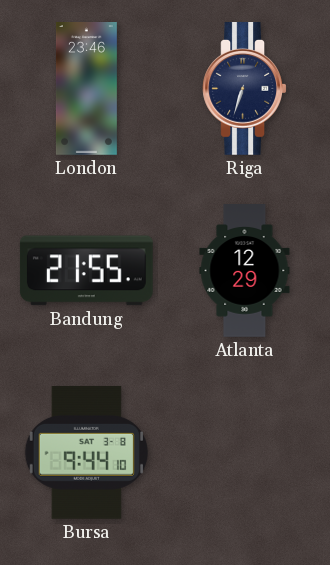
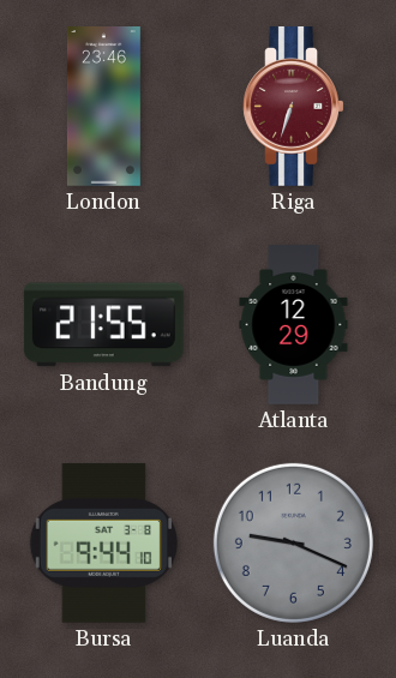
Riga dial: navy -> burgundy
Luanda: none -> 9:19
